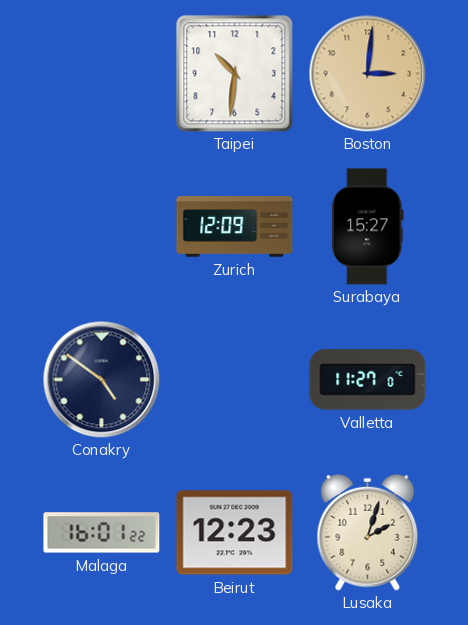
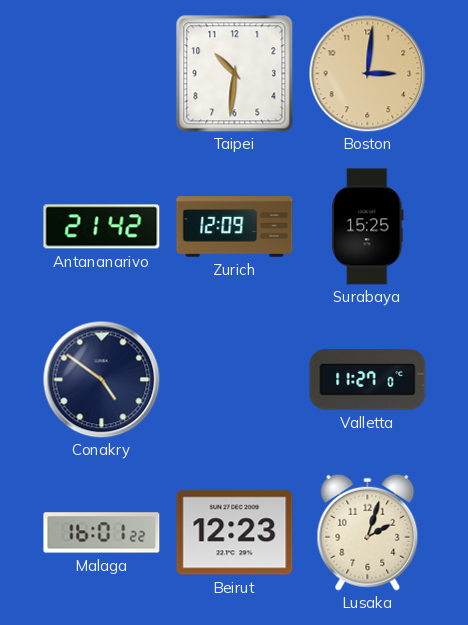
Antananarivo: none -> 21:42
Surabaya: 15:27 -> 15:25
